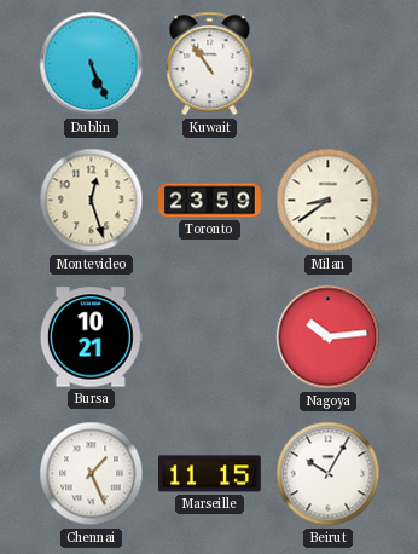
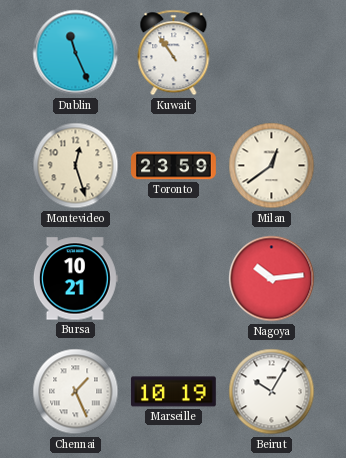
Dublin: 5:26 -> 11:26
Milan: 8:39 -> 12:39
Marseille: 11:15 -> 10:19
